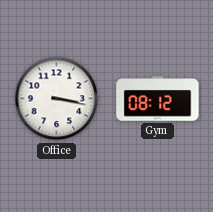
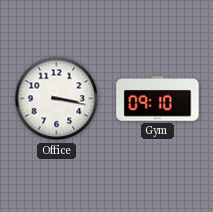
Gym: 08:12 -> 09:10
